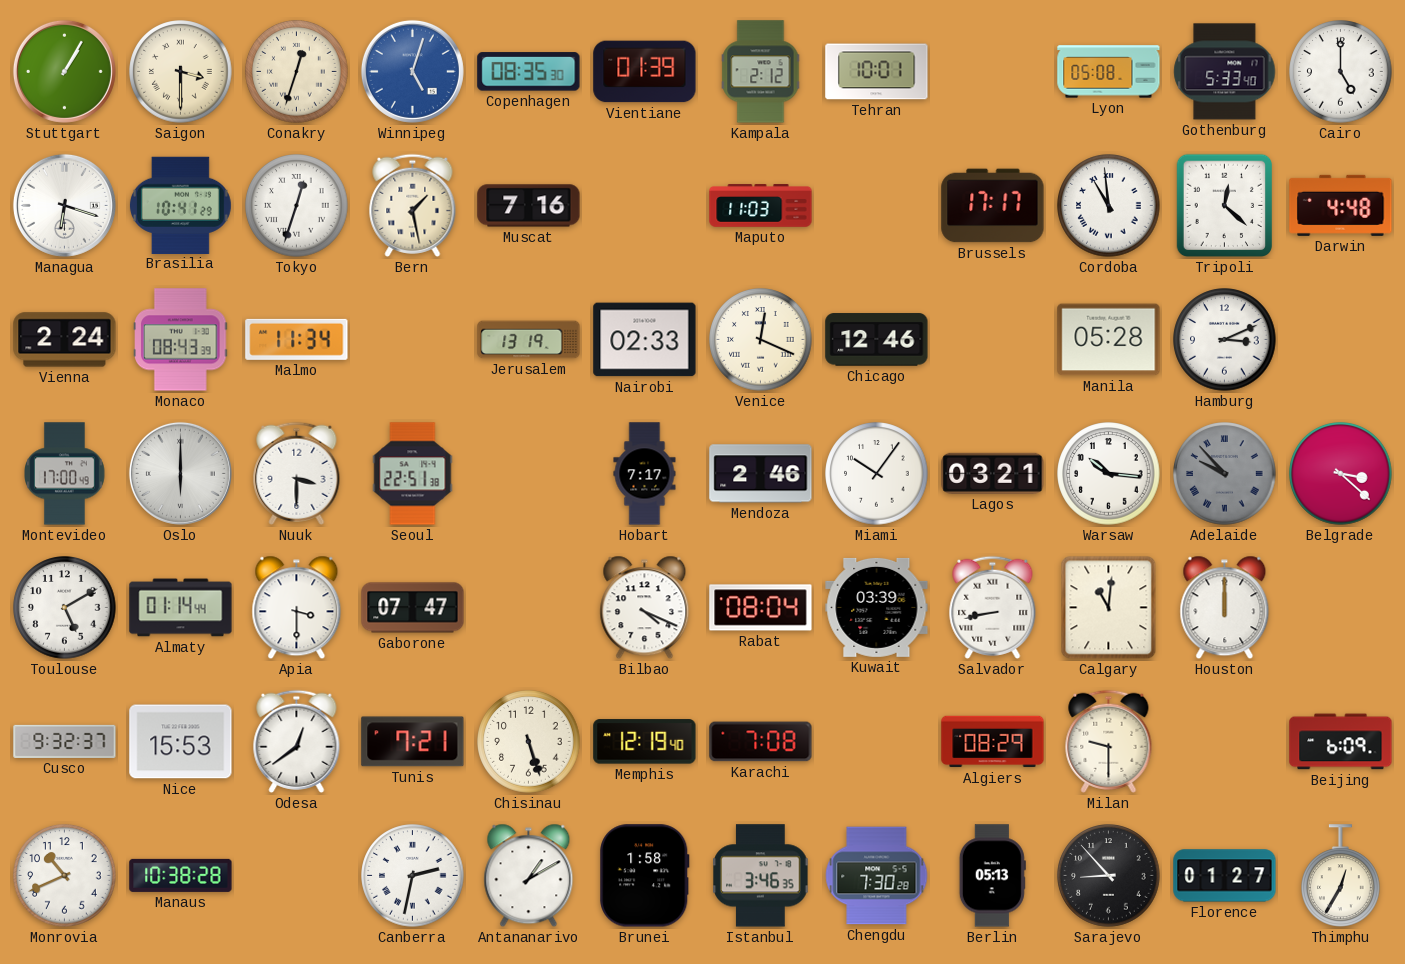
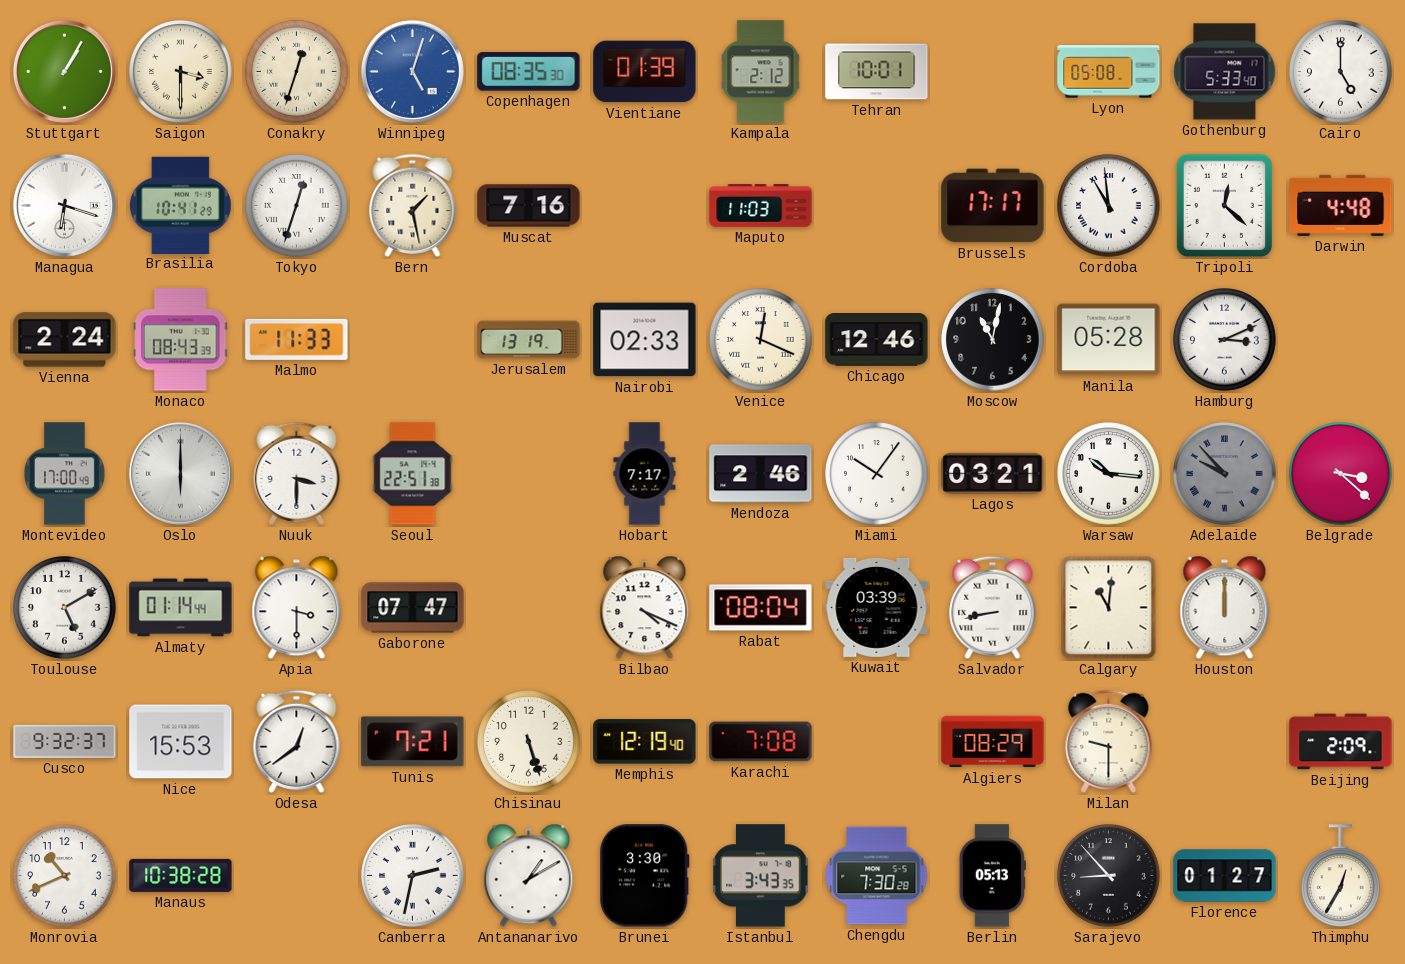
Malmo: 11:34 -> 11:33
Moscow: none -> 11:02
Beijing: 6:09 -> 2:09
Brunei: 1:58 -> 3:30
Istanbul: 3:46 -> 3:43
